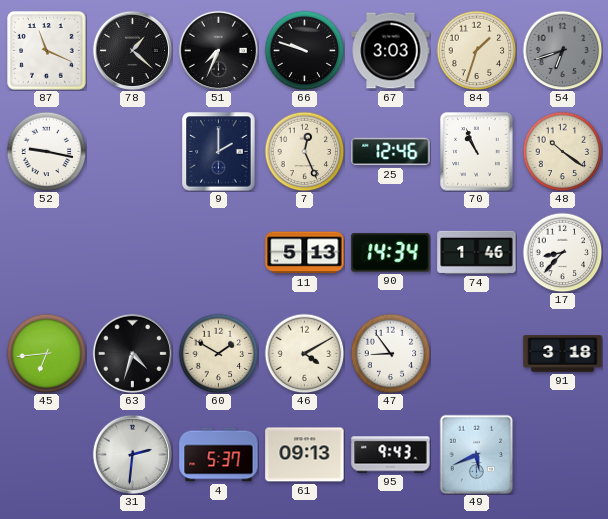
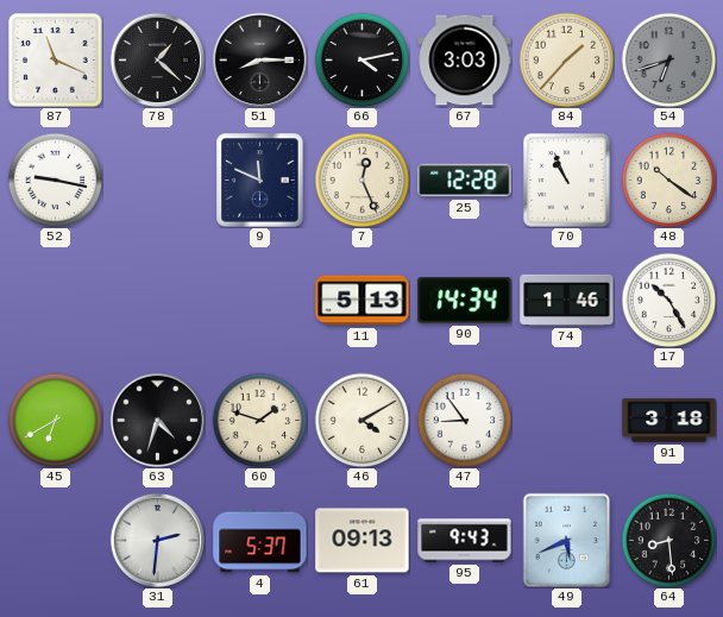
51: 7:34 -> 8:15
66: 9:48 -> 4:13
84: 1:33 -> 1:37
9: 2:00 -> 11:49
25: 12:46 -> 12:28
17: 8:37 -> 10:25
45: 6:44 -> 6:40
60: 1:50 -> 1:48
64: none -> 8:29
